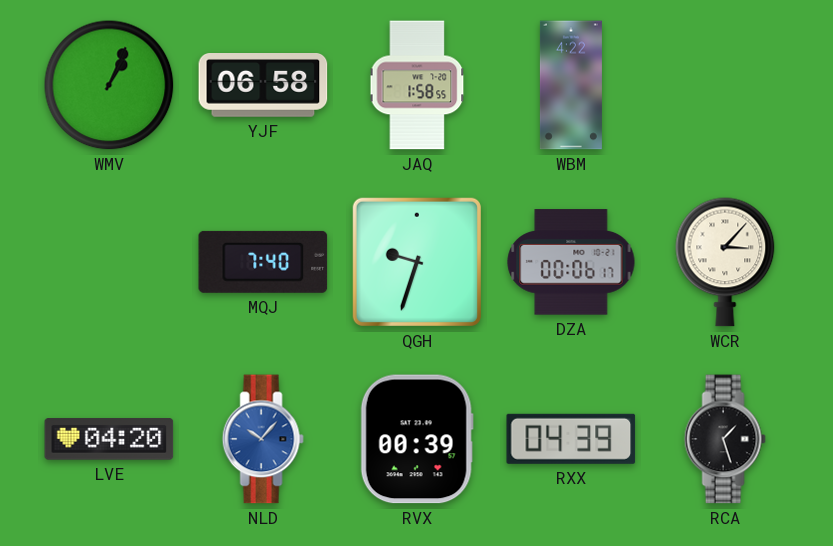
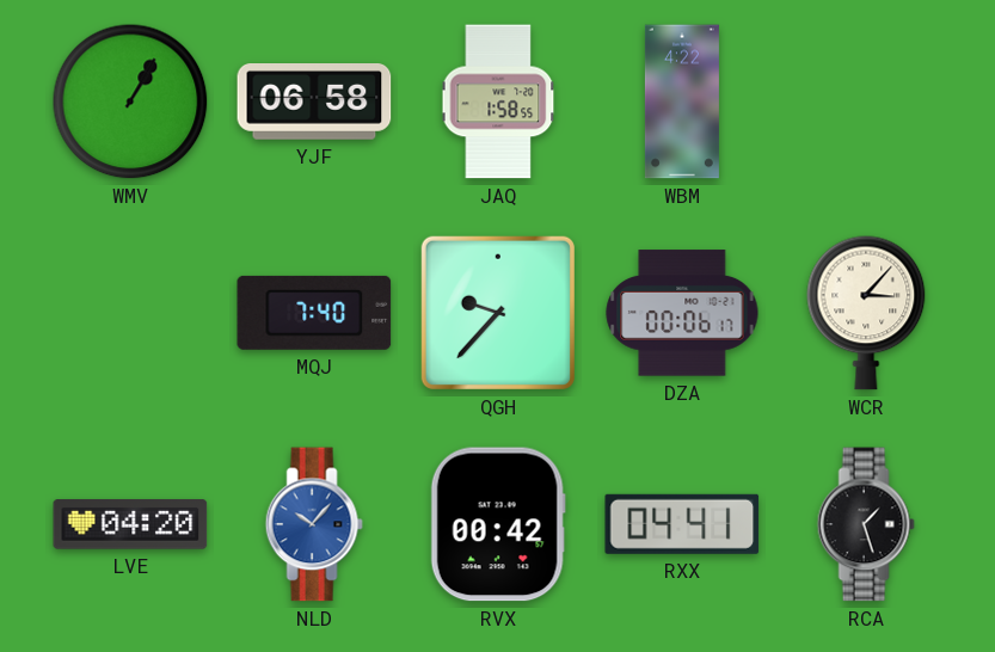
WMV: 1:04 -> 1:05
QGH: 9:33 -> 9:37
RVX: 00:39 -> 00:42
RXX: 04:39 -> 04:41
